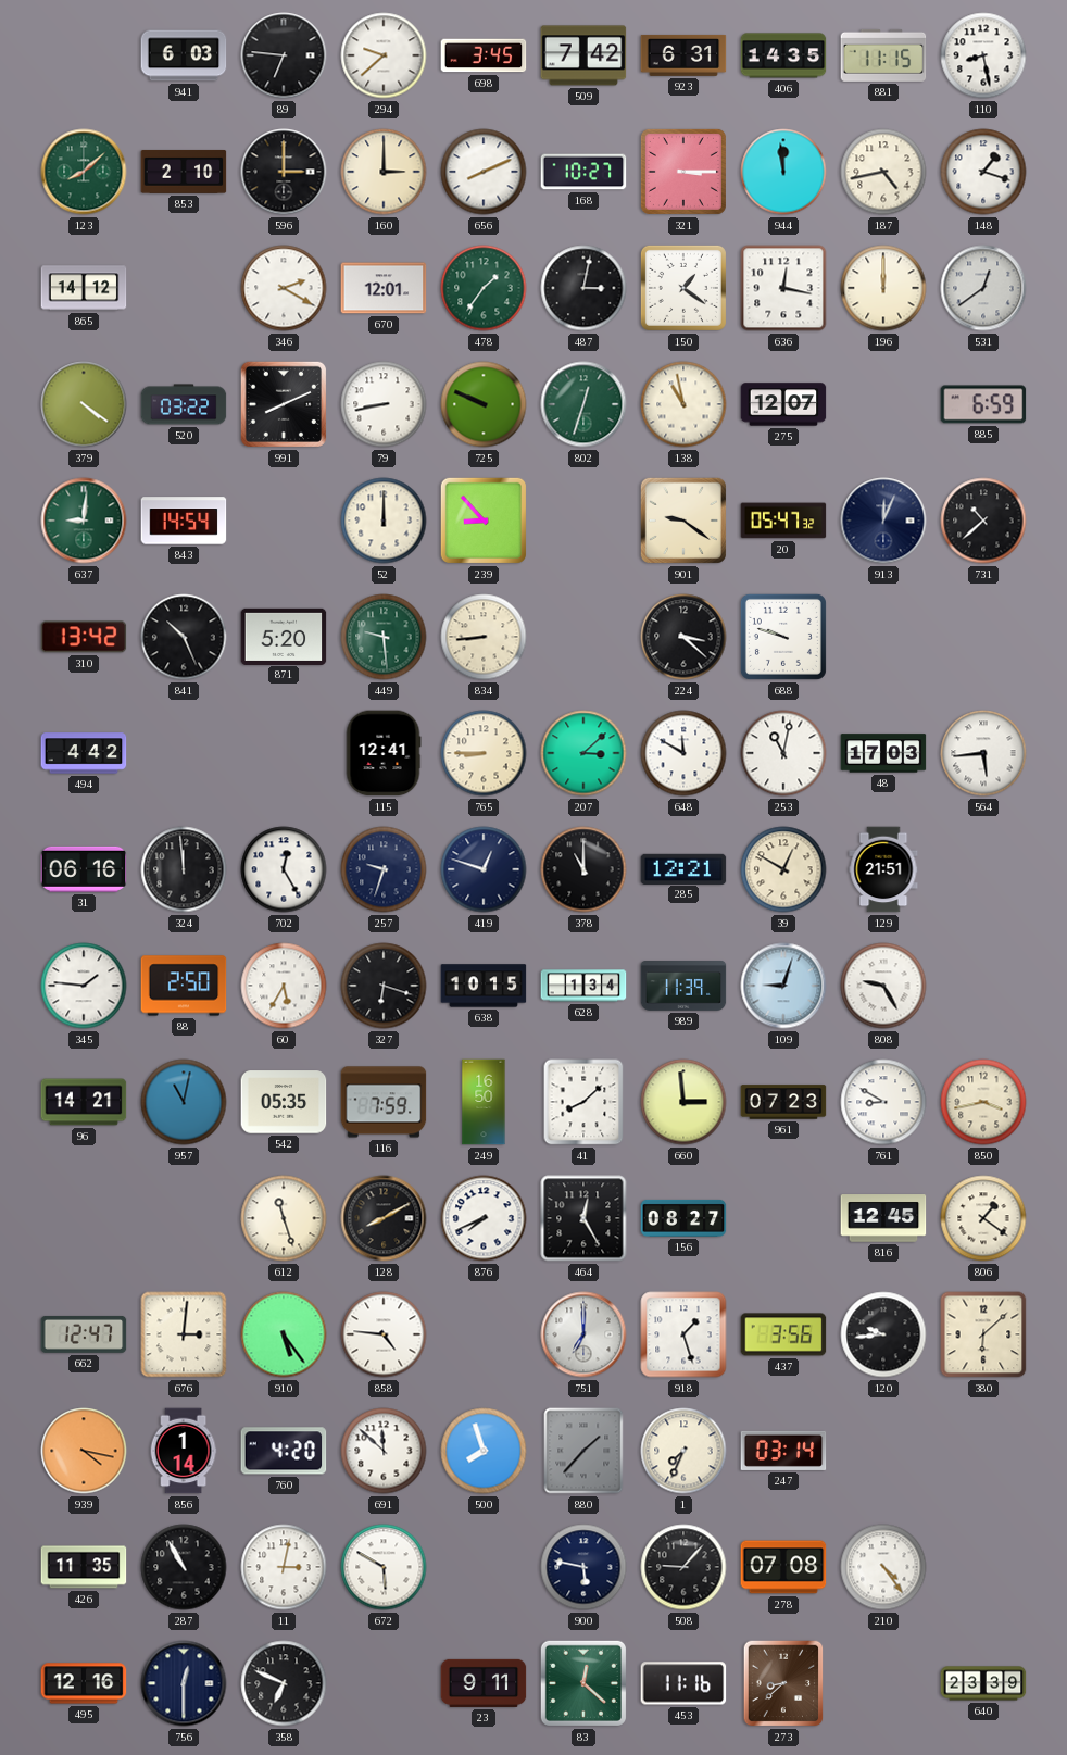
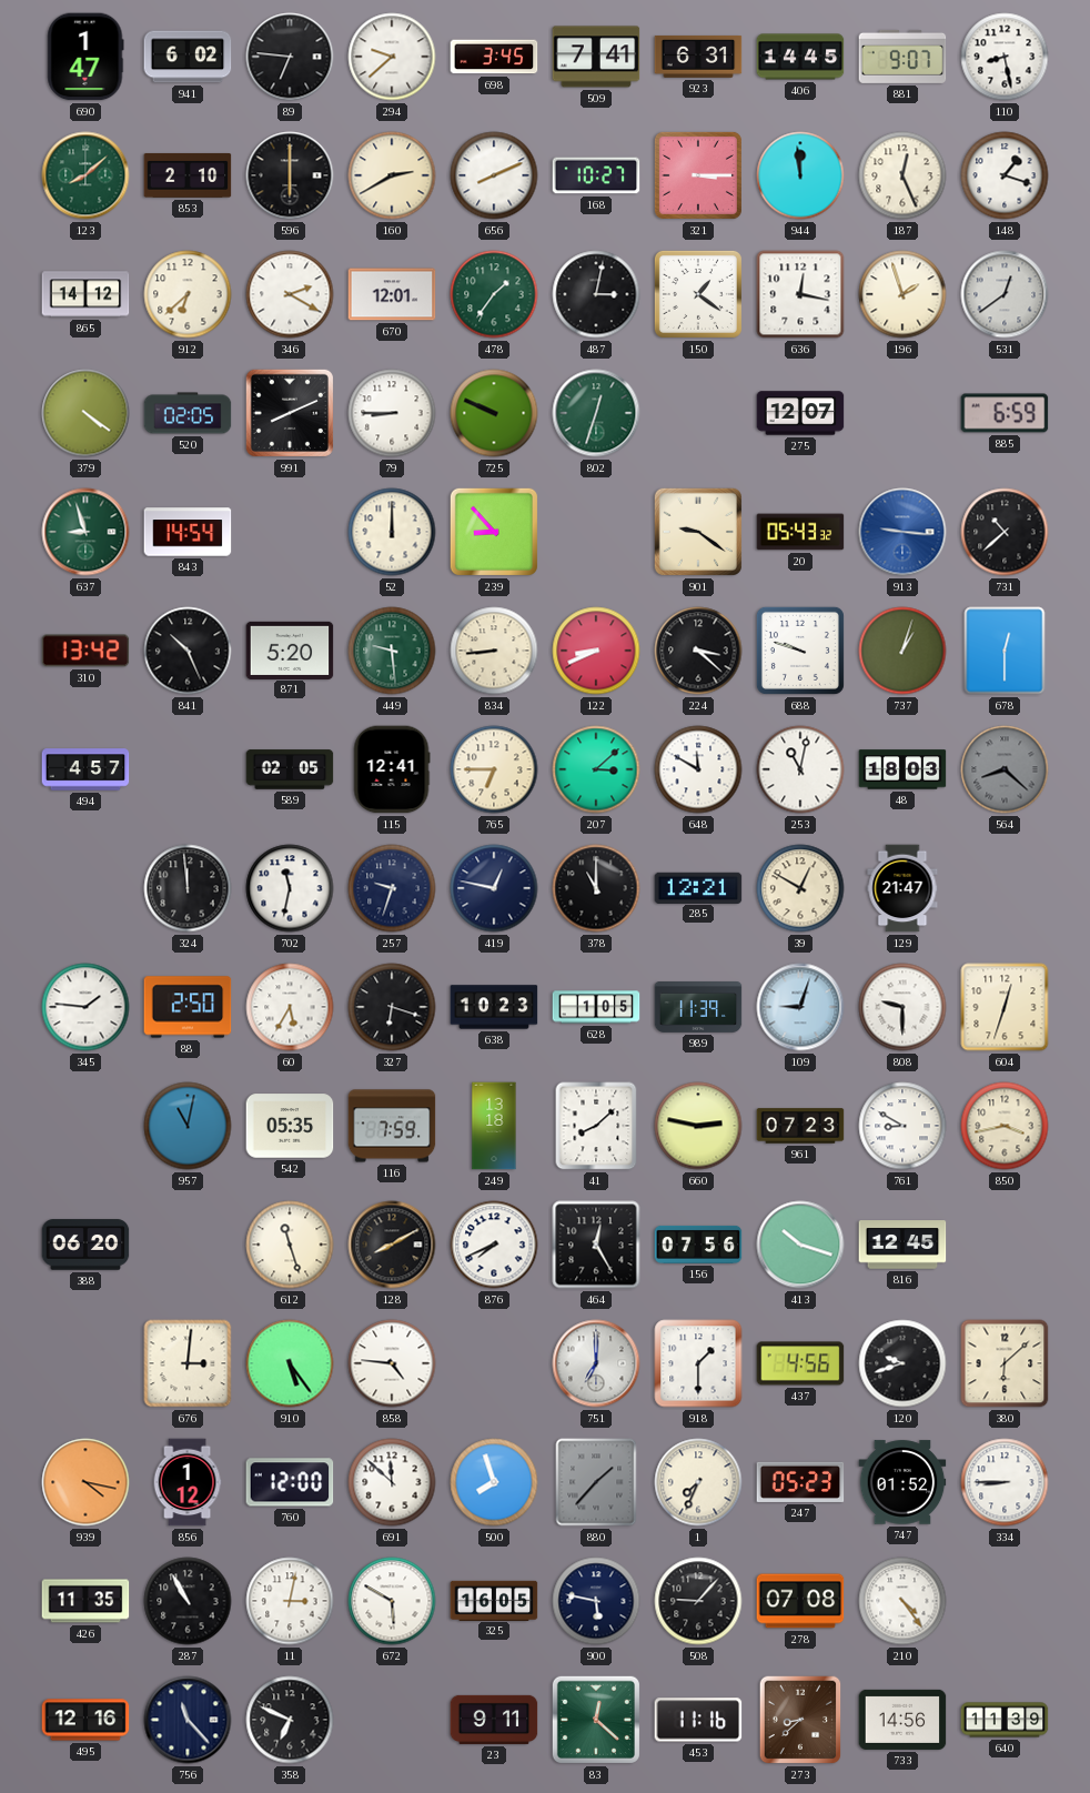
690: none -> 1:47
941: 6:03 -> 6:02
509: 7:42 -> 7:41
406: 14:35 -> 14:45
881: 11:15 -> 9:07
596: 3:00 -> 6:00
160: 3:00 -> 2:40
187: 4:43 -> 12:26
912: none -> 6:38
196: 12:00 -> 1:57
520: 03:22 -> 02:05
79: 8:43 -> 8:45
138: 10:58 -> none
637: 9:01 -> 8:57
20: 05:47 -> 05:43
913: 12:04 -> 9:16
913 dial: navy -> blue
122: none -> 8:41
737: none -> 1:03
678: none -> 12:30
494: 4:42 -> 4:57
589: none -> 02:05
765: 8:45 -> 6:45
48: 17:03 -> 18:03
564: 5:44 -> 8:22
564 dial: white -> grey
31: 06:16 -> none
702: 12:25 -> 11:32
419: 12:48 -> 12:47
129: 21:51 -> 21:47
638: 10:15 -> 10:23
628: 1:34 -> 1:05
808: 9:25 -> 9:30
604: none -> 12:33
96: 14:21 -> none
249: 16:50 -> 13:18
660: 2:59 -> 2:47
388: none -> 06:20
156: 08:27 -> 07:56
413: none -> 10:18
806: 1:21 -> none
662: 12:47 -> none
918: 1:27 -> 1:30
437: 3:56 -> 4:56
120: 9:44 -> 9:42
856: 1:14 -> 1:12
760: 4:20 -> 12:00
247: 03:14 -> 05:23
747: none -> 01:52
334: none -> 8:45
325: none -> 16:05
756: 12:30 -> 11:23
733: none -> 14:56
640: 23:39 -> 11:39
